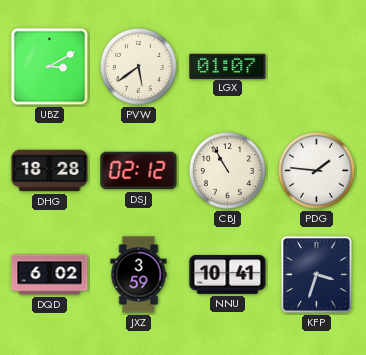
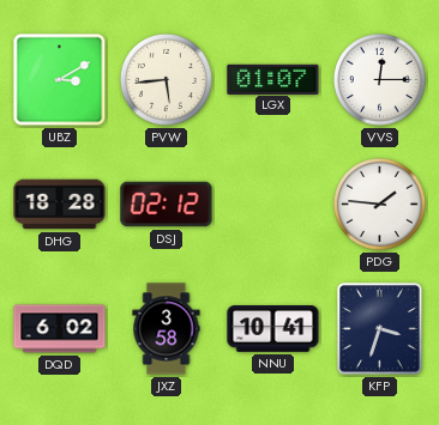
PVW: 5:39 -> 5:44
VVS: none -> 12:15
CBJ: 10:55 -> none
JXZ: 3:59 -> 3:58
